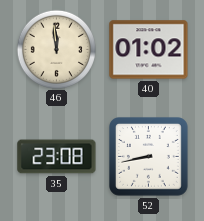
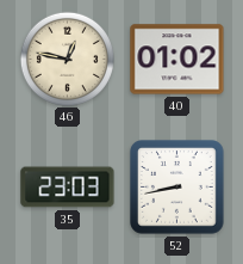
46: 11:59 -> 12:47
35: 23:08 -> 23:03
